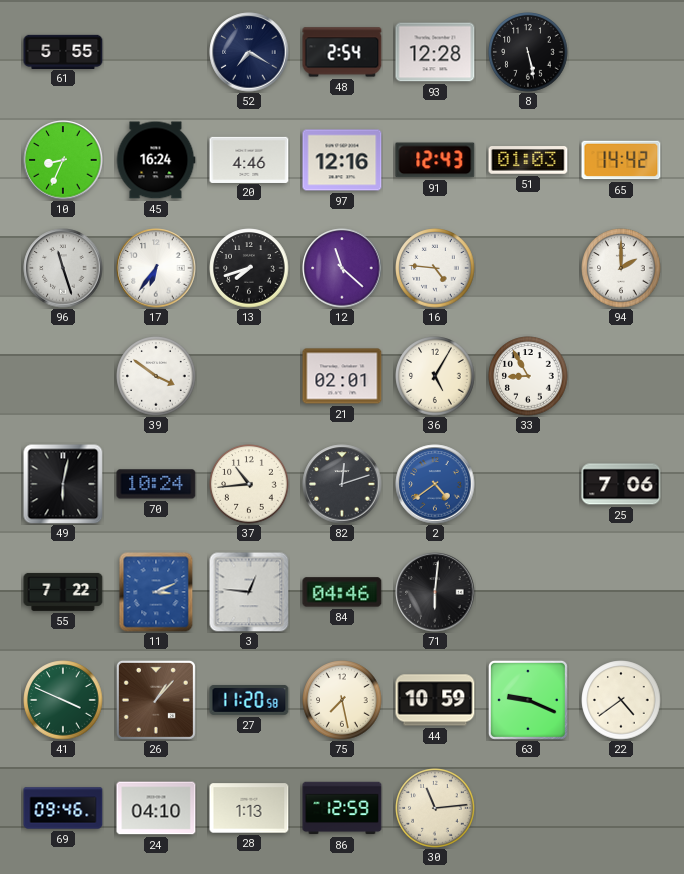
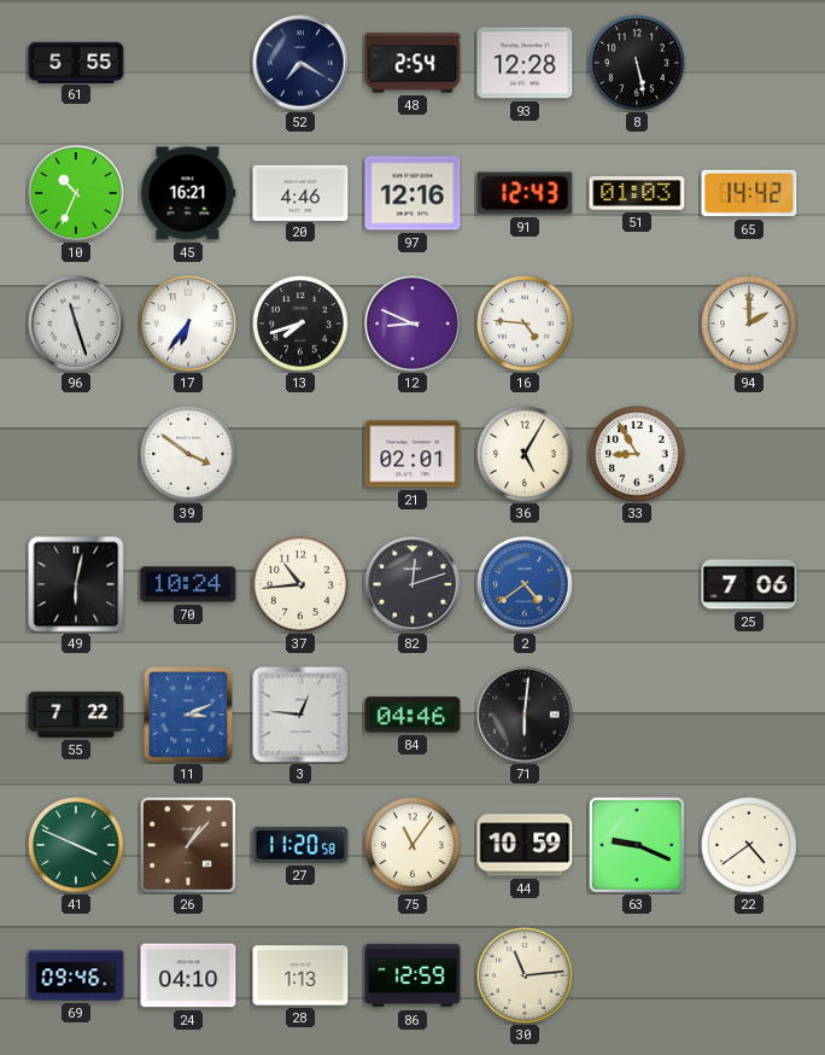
10: 8:34 -> 10:34
45: 16:24 -> 16:21
12: 11:22 -> 8:49
75: 7:28 -> 11:06
